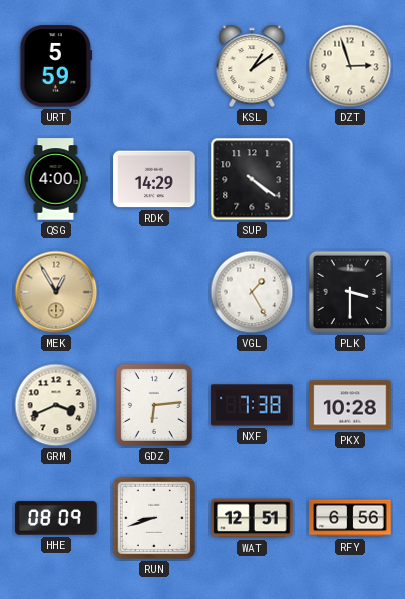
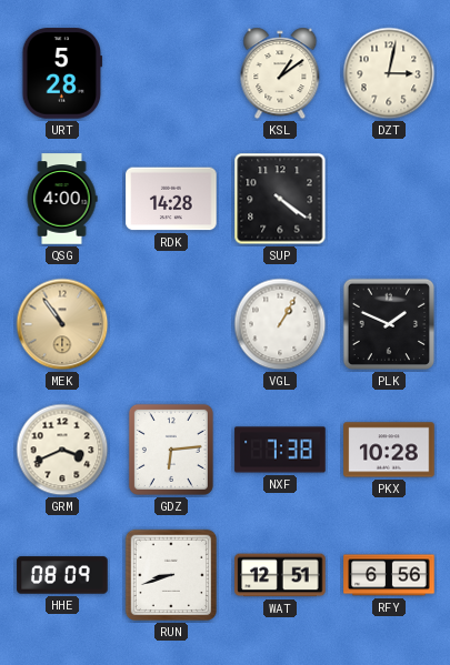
URT: 5:59 -> 5:28
DZT: 2:57 -> 3:02
RDK: 14:29 -> 14:28
MEK: 12:55 -> 10:54
VGL: 1:25 -> 1:05
PLK: 3:30 -> 1:49
